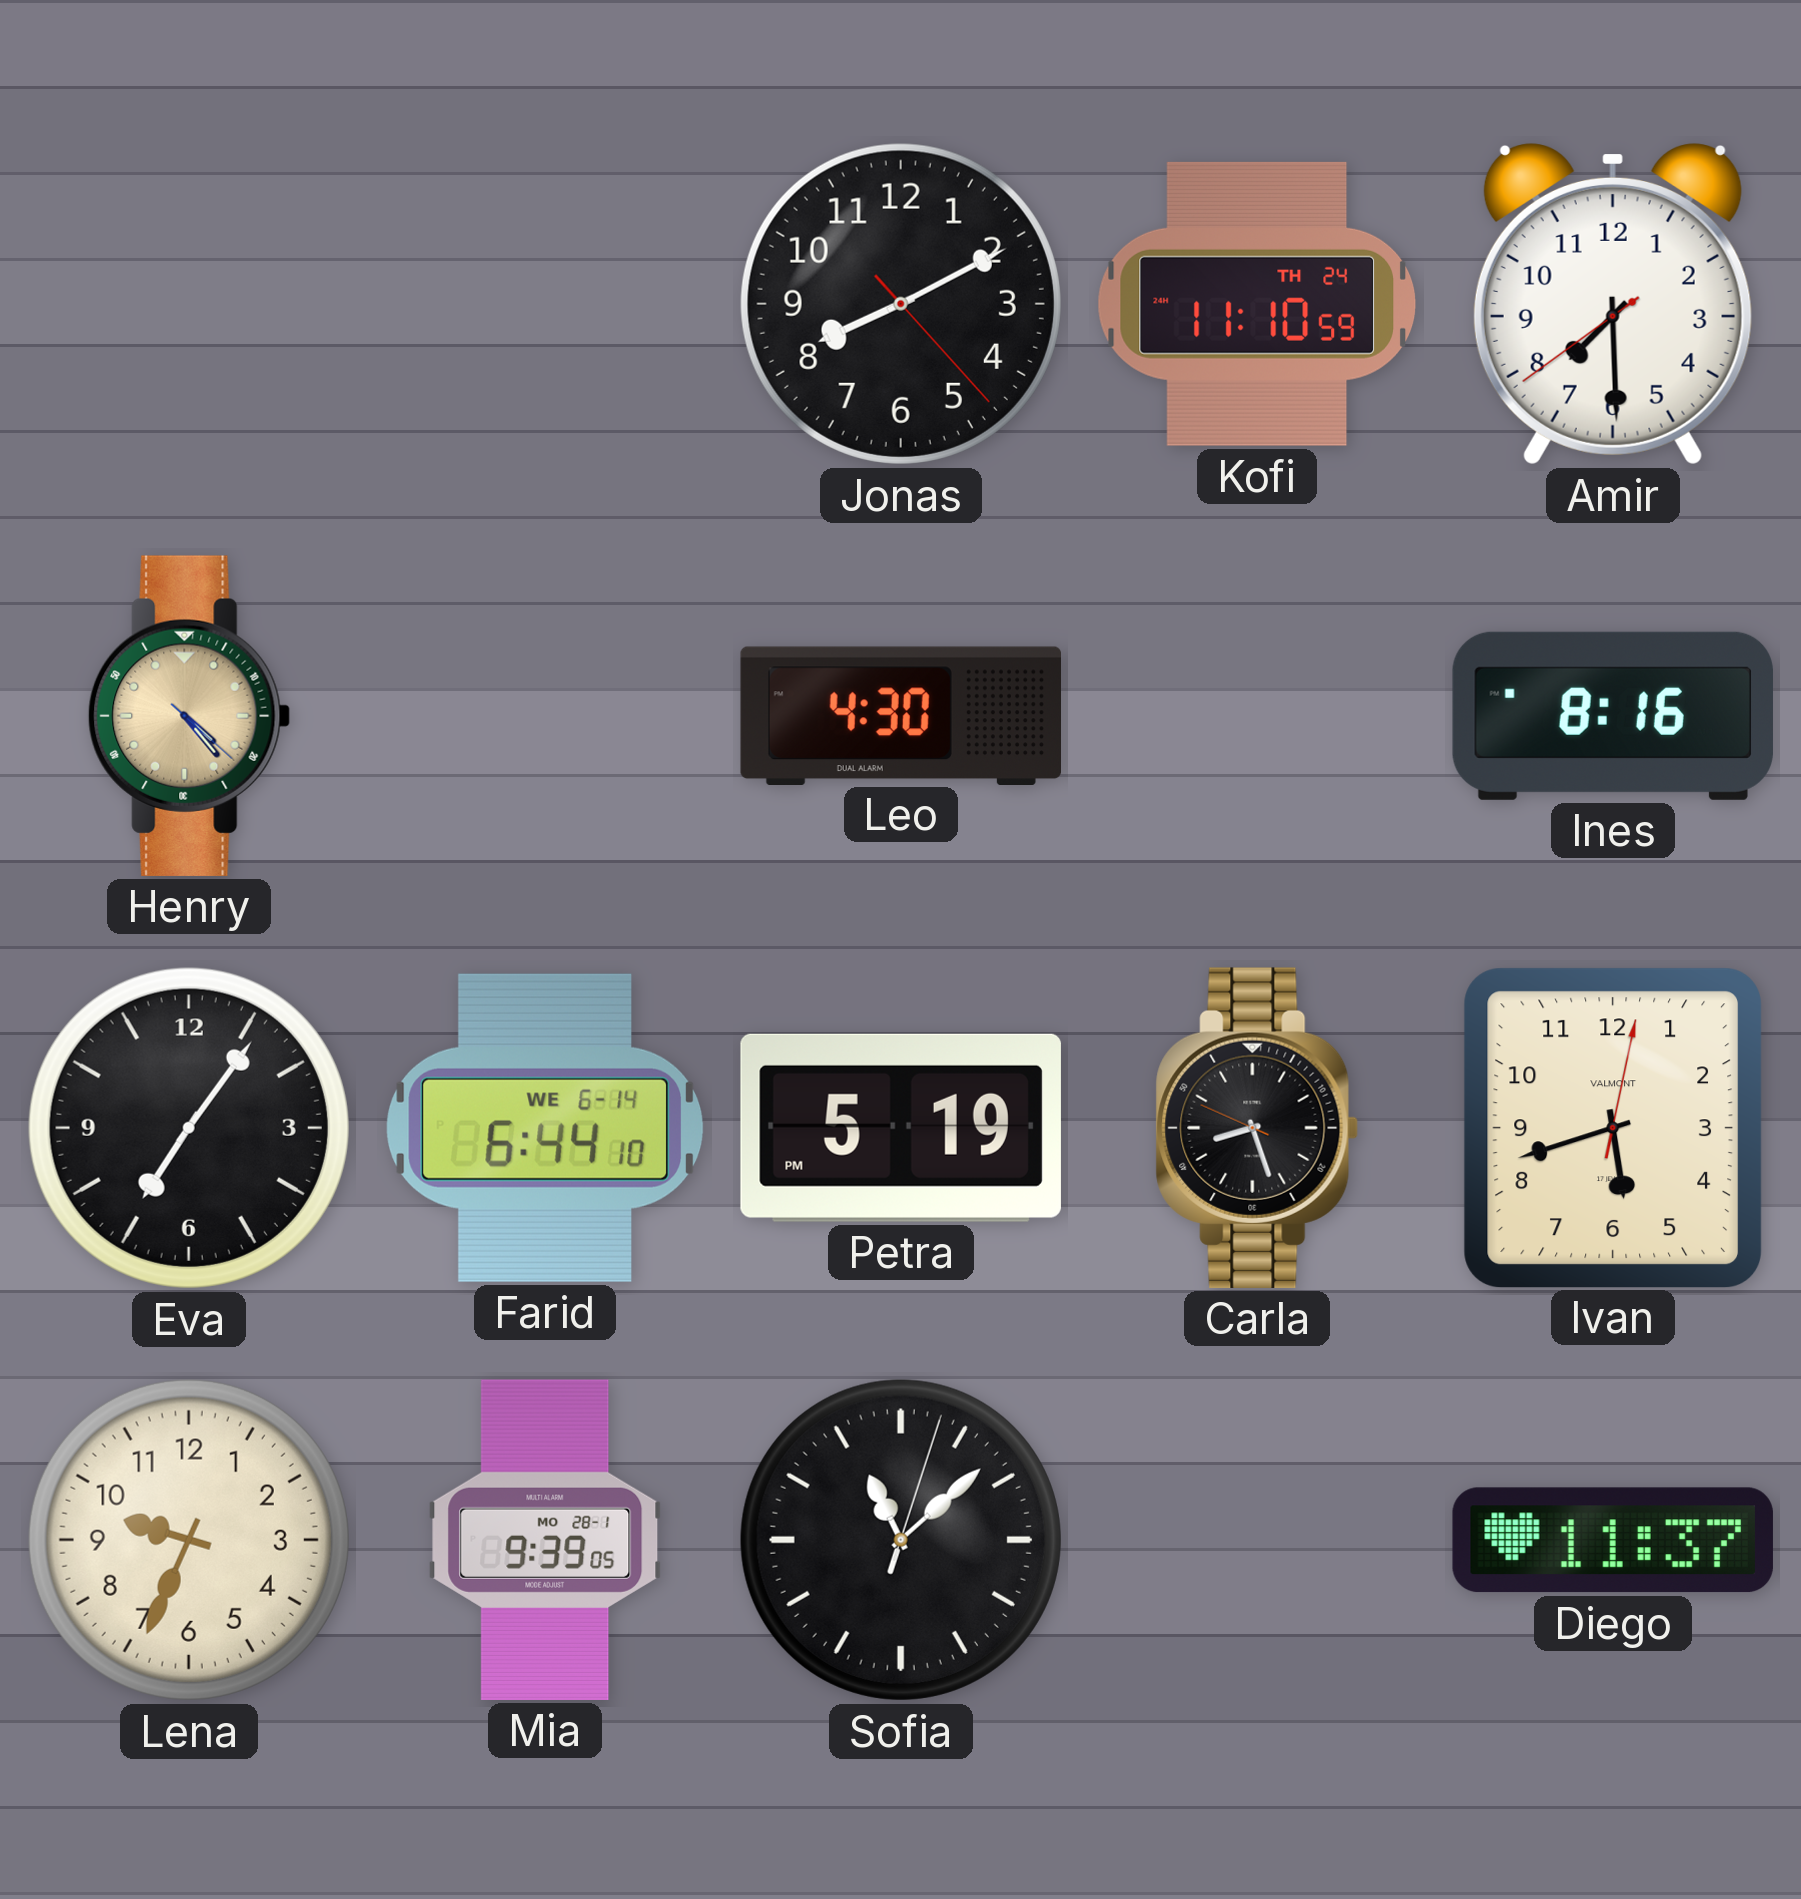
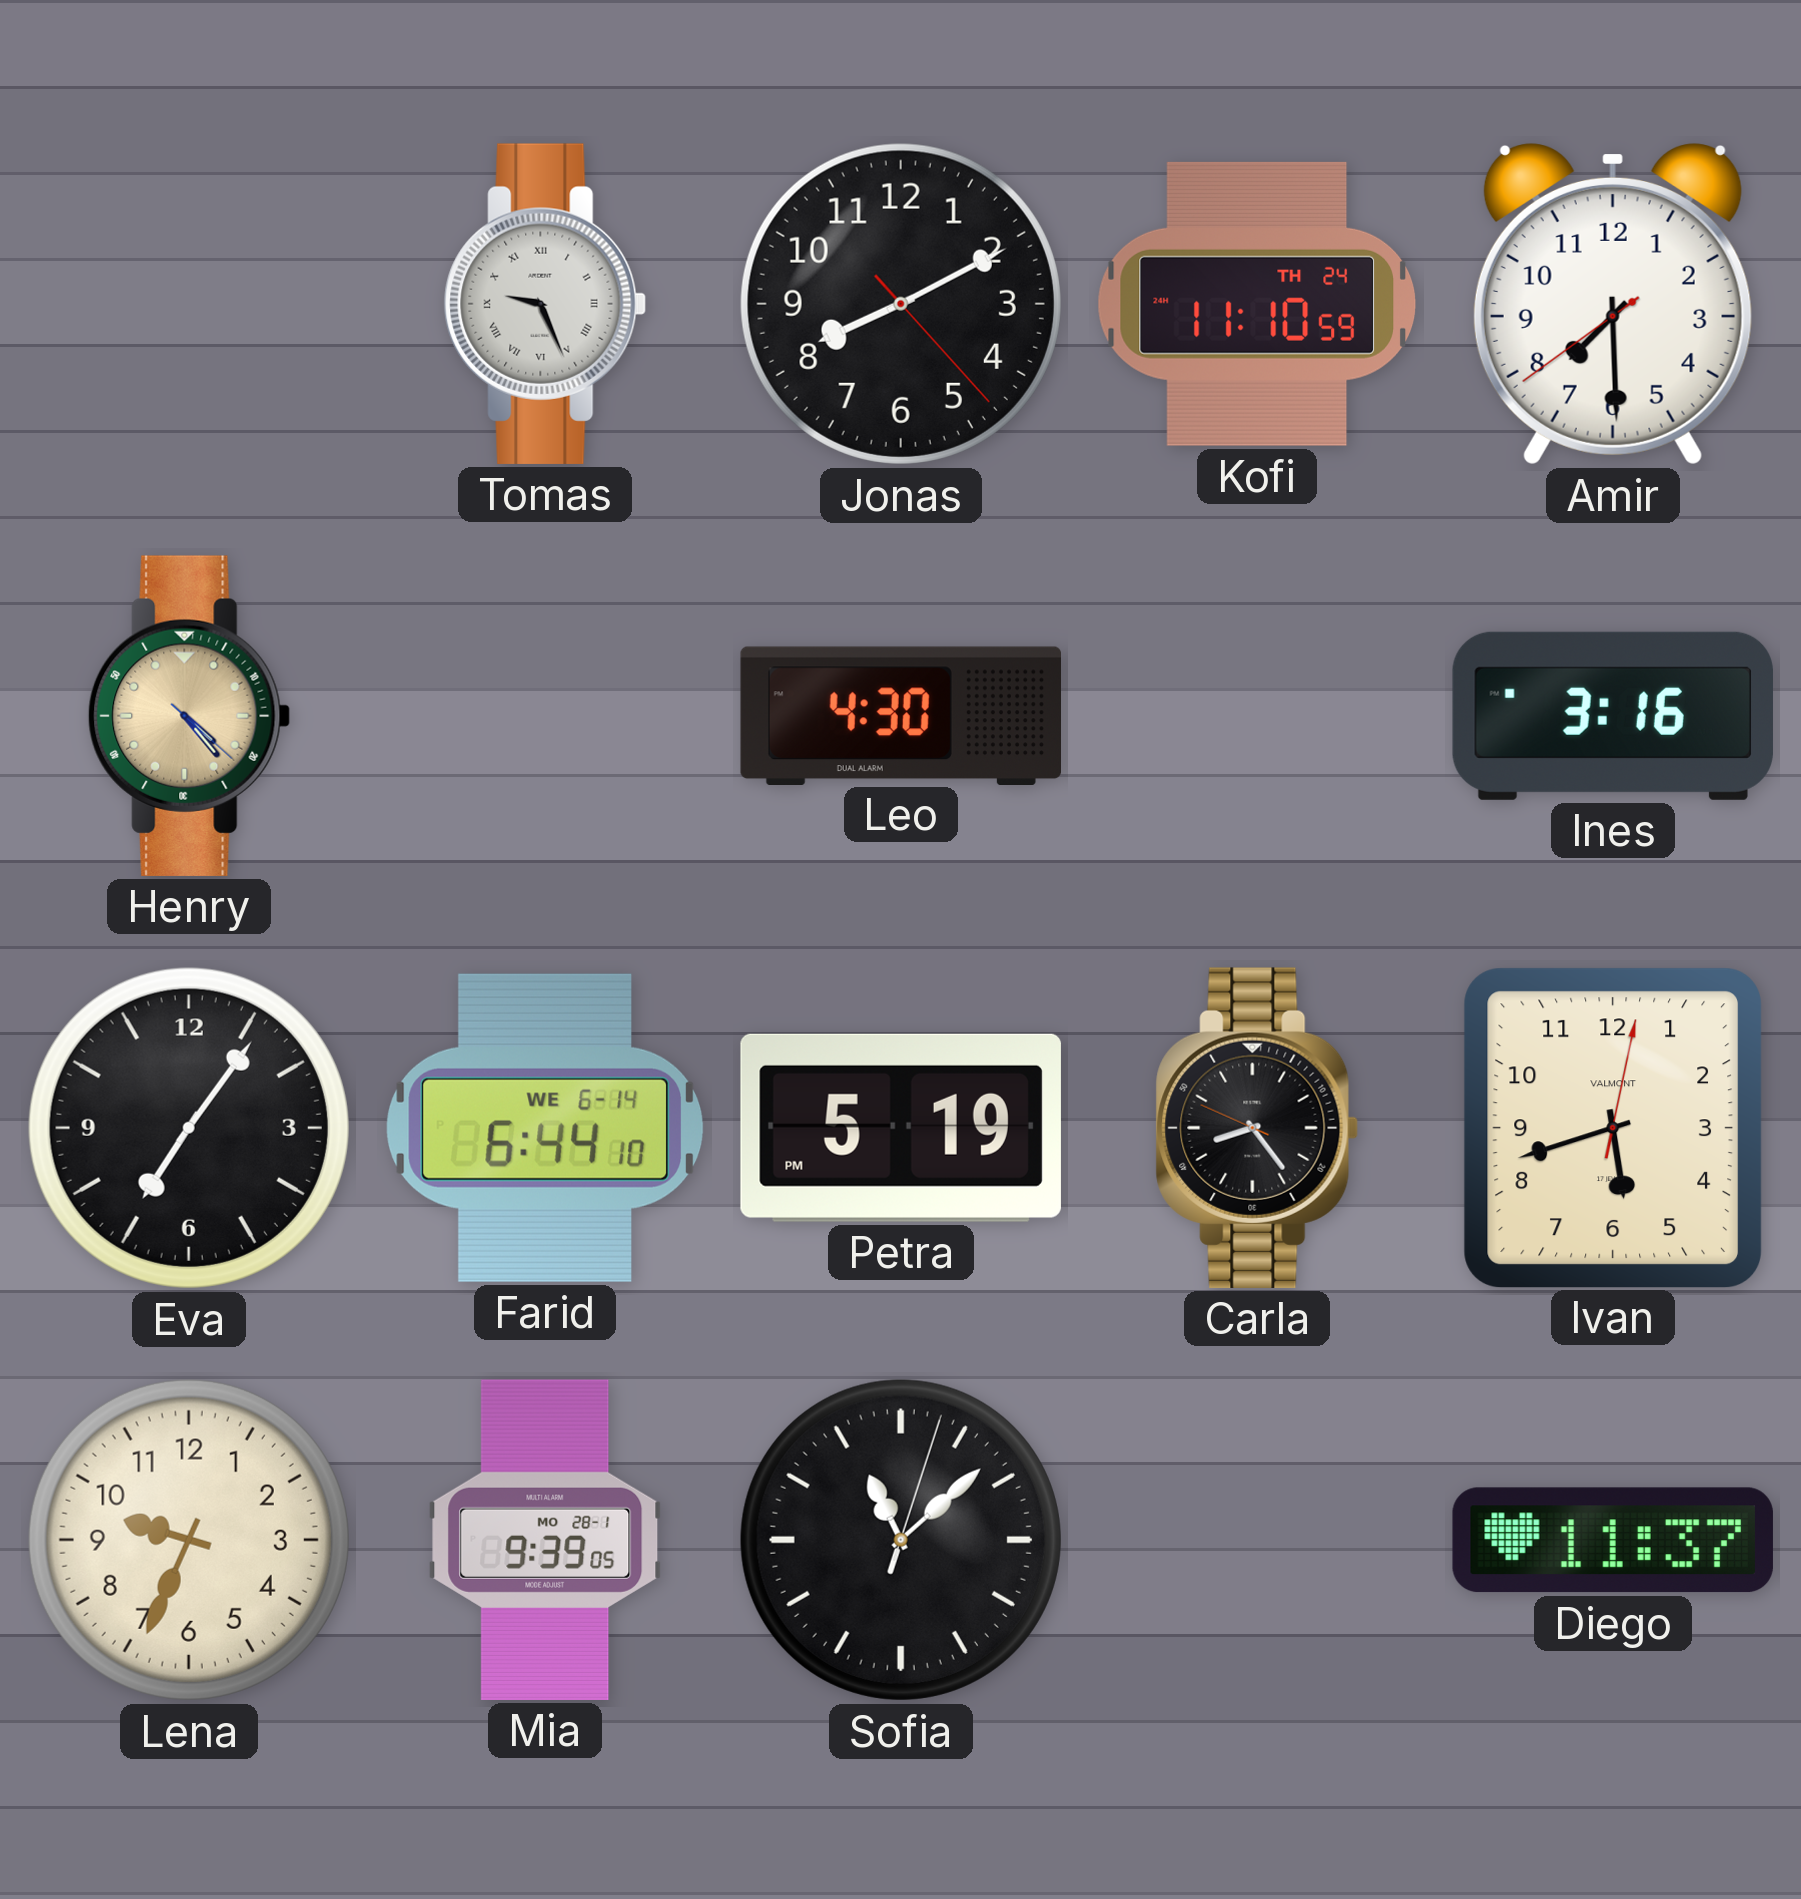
Tomas: none -> 9:26
Ines: 8:16 -> 3:16
Carla: 8:26 -> 8:23
